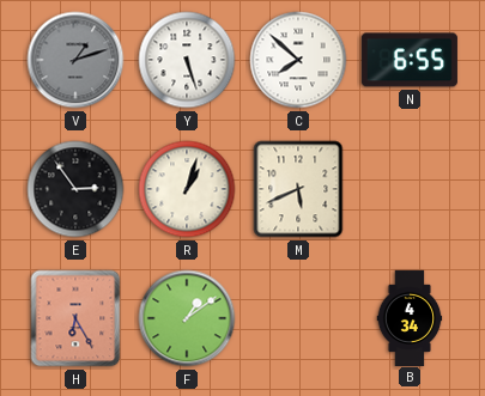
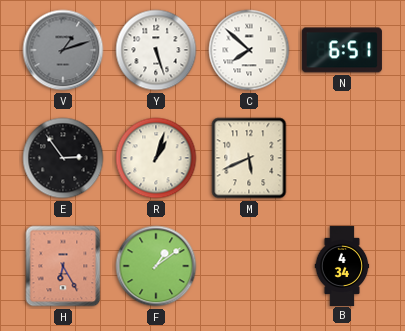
N: 6:55 -> 6:51
